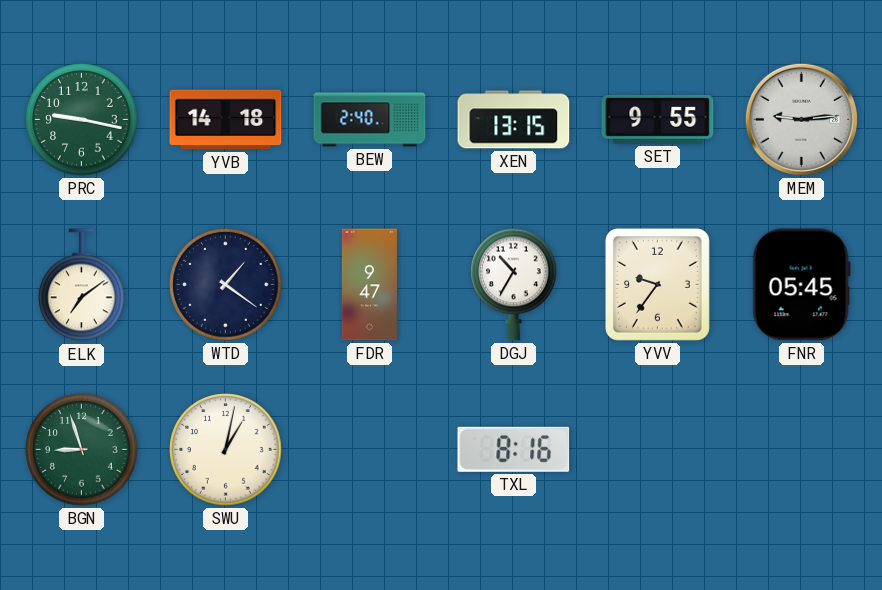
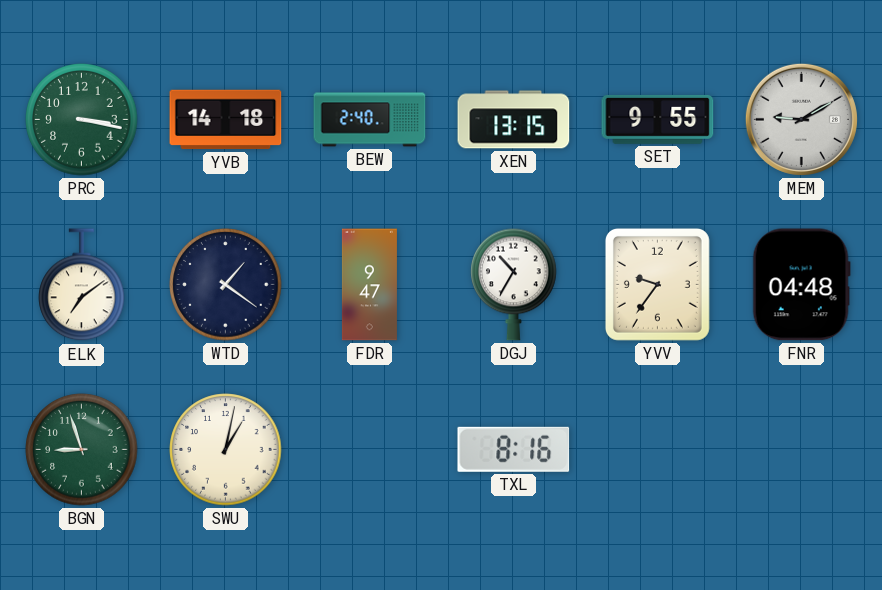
PRC: 9:17 -> 3:17
MEM: 9:14 -> 9:10
FNR: 05:45 -> 04:48
